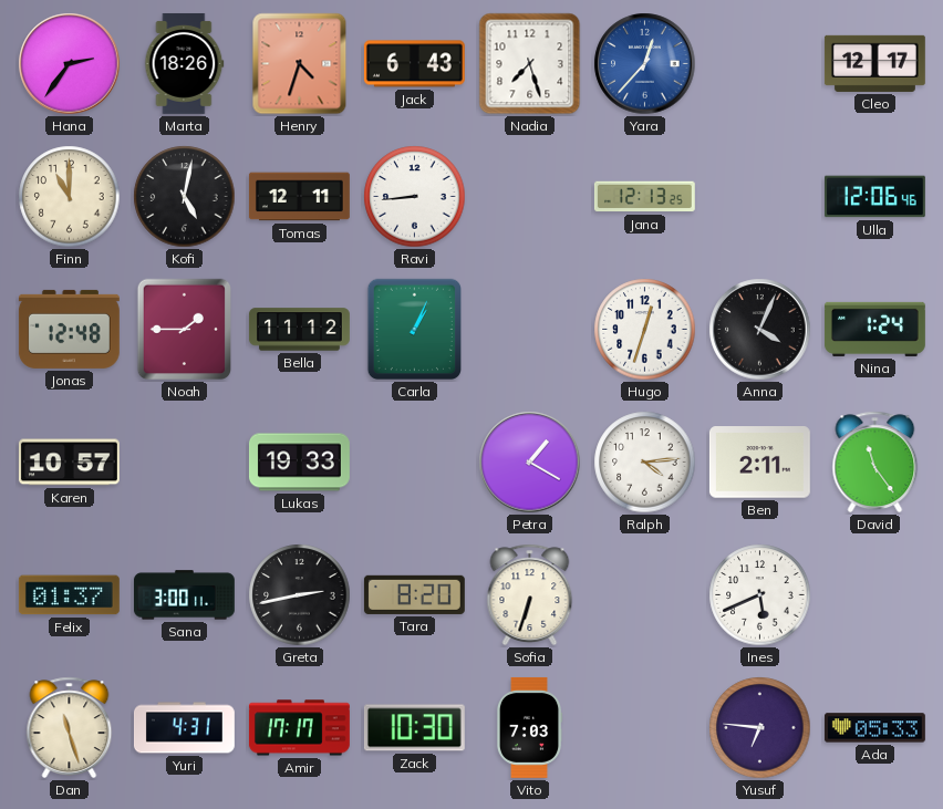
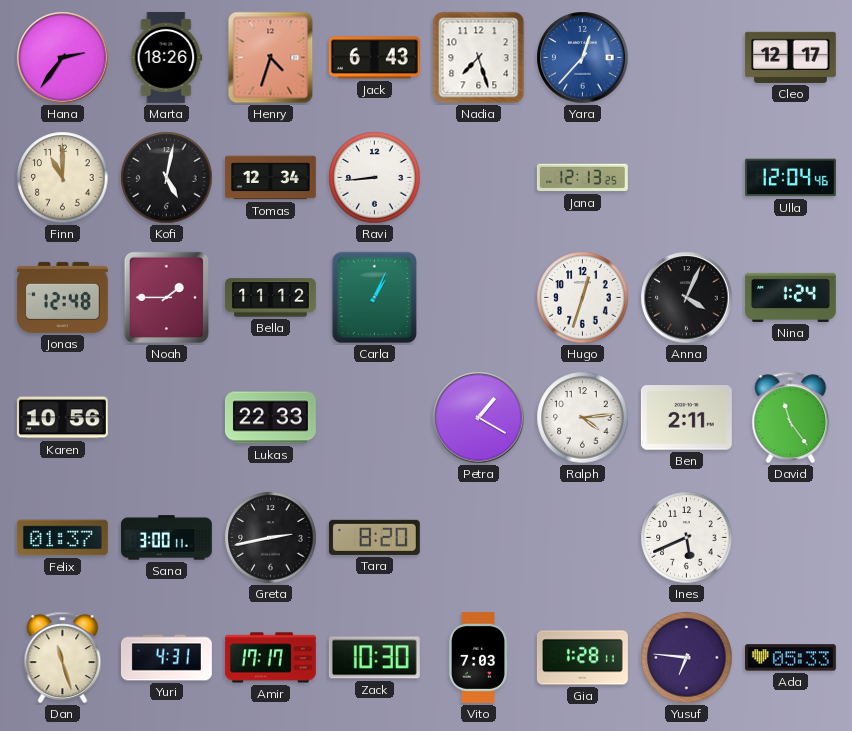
Tomas: 12:11 -> 12:34
Ulla: 12:06 -> 12:04
Karen: 10:57 -> 10:56
Lukas: 19:33 -> 22:33
Sofia: 6:33 -> none
Gia: none -> 1:28
